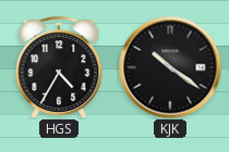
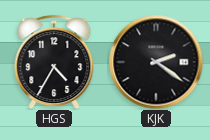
KJK: 10:21 -> 2:21
